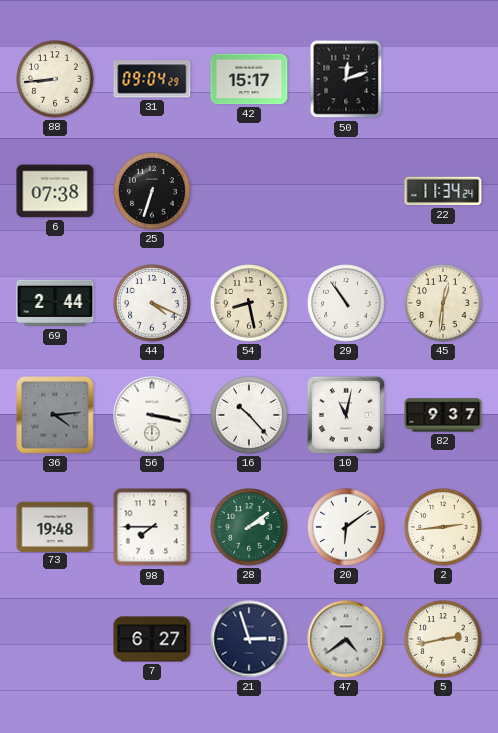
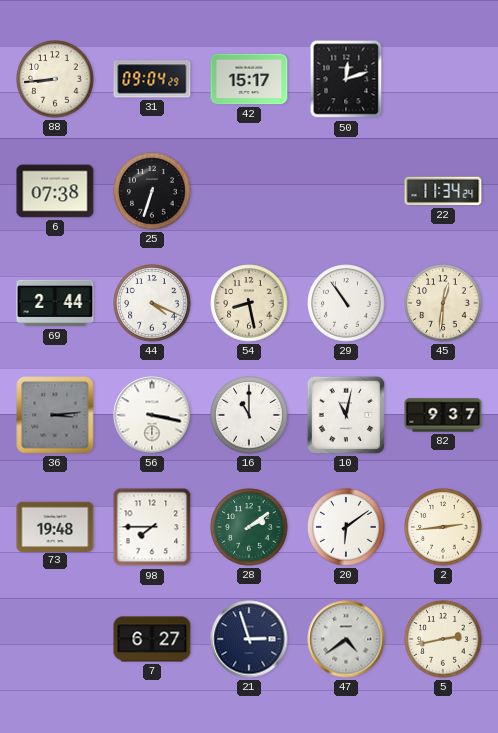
36: 4:14 -> 3:14
16: 10:23 -> 11:00
